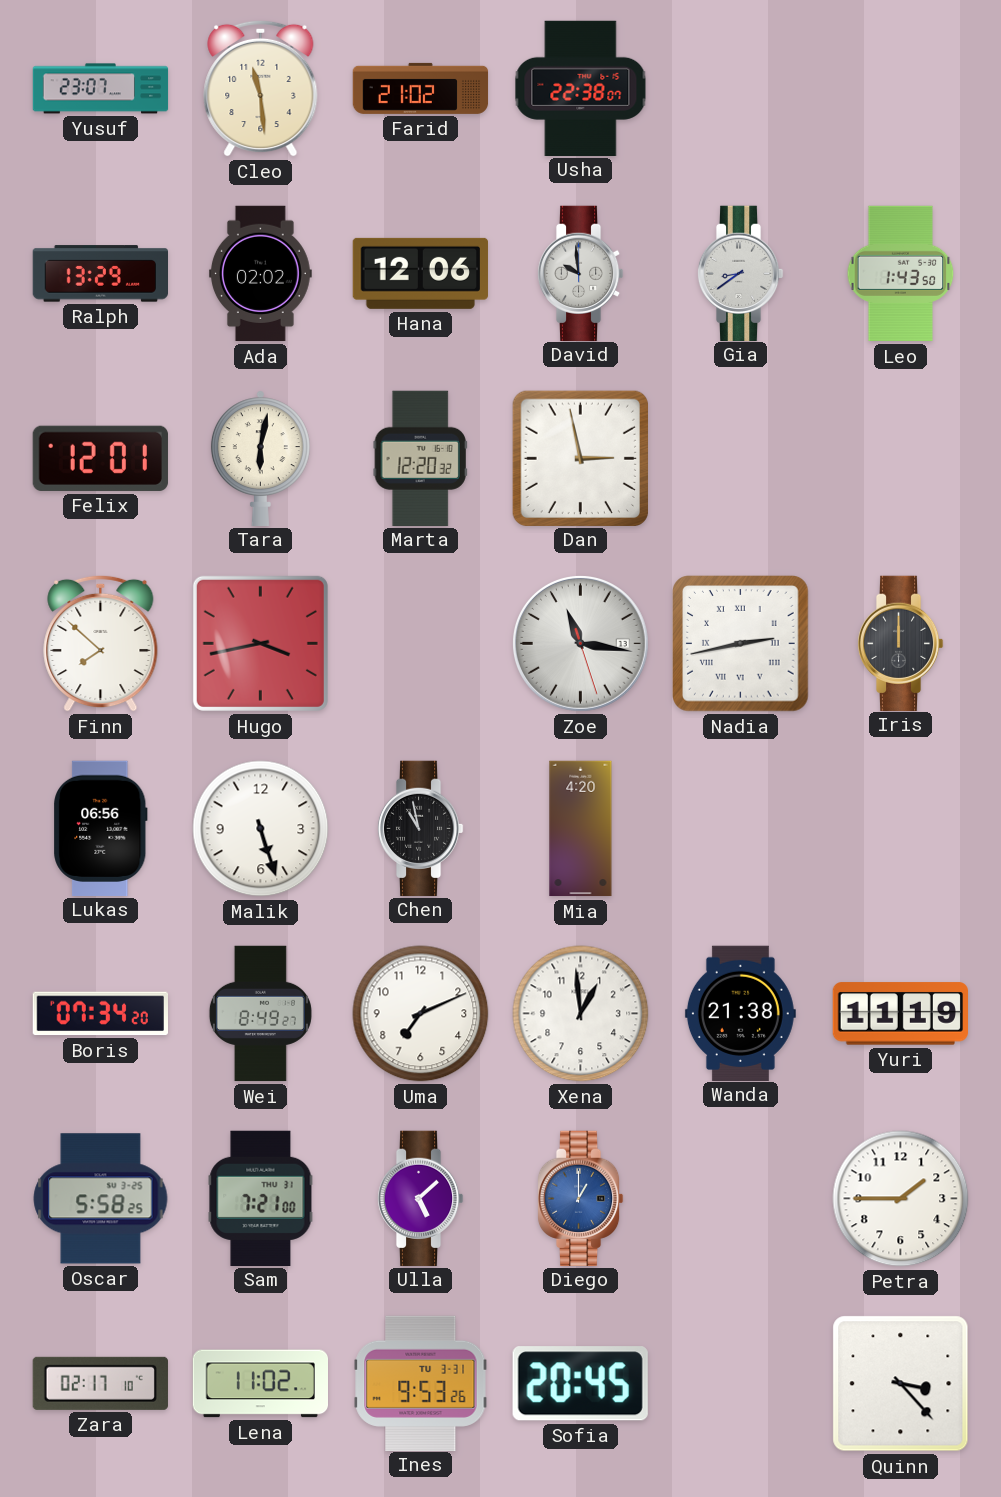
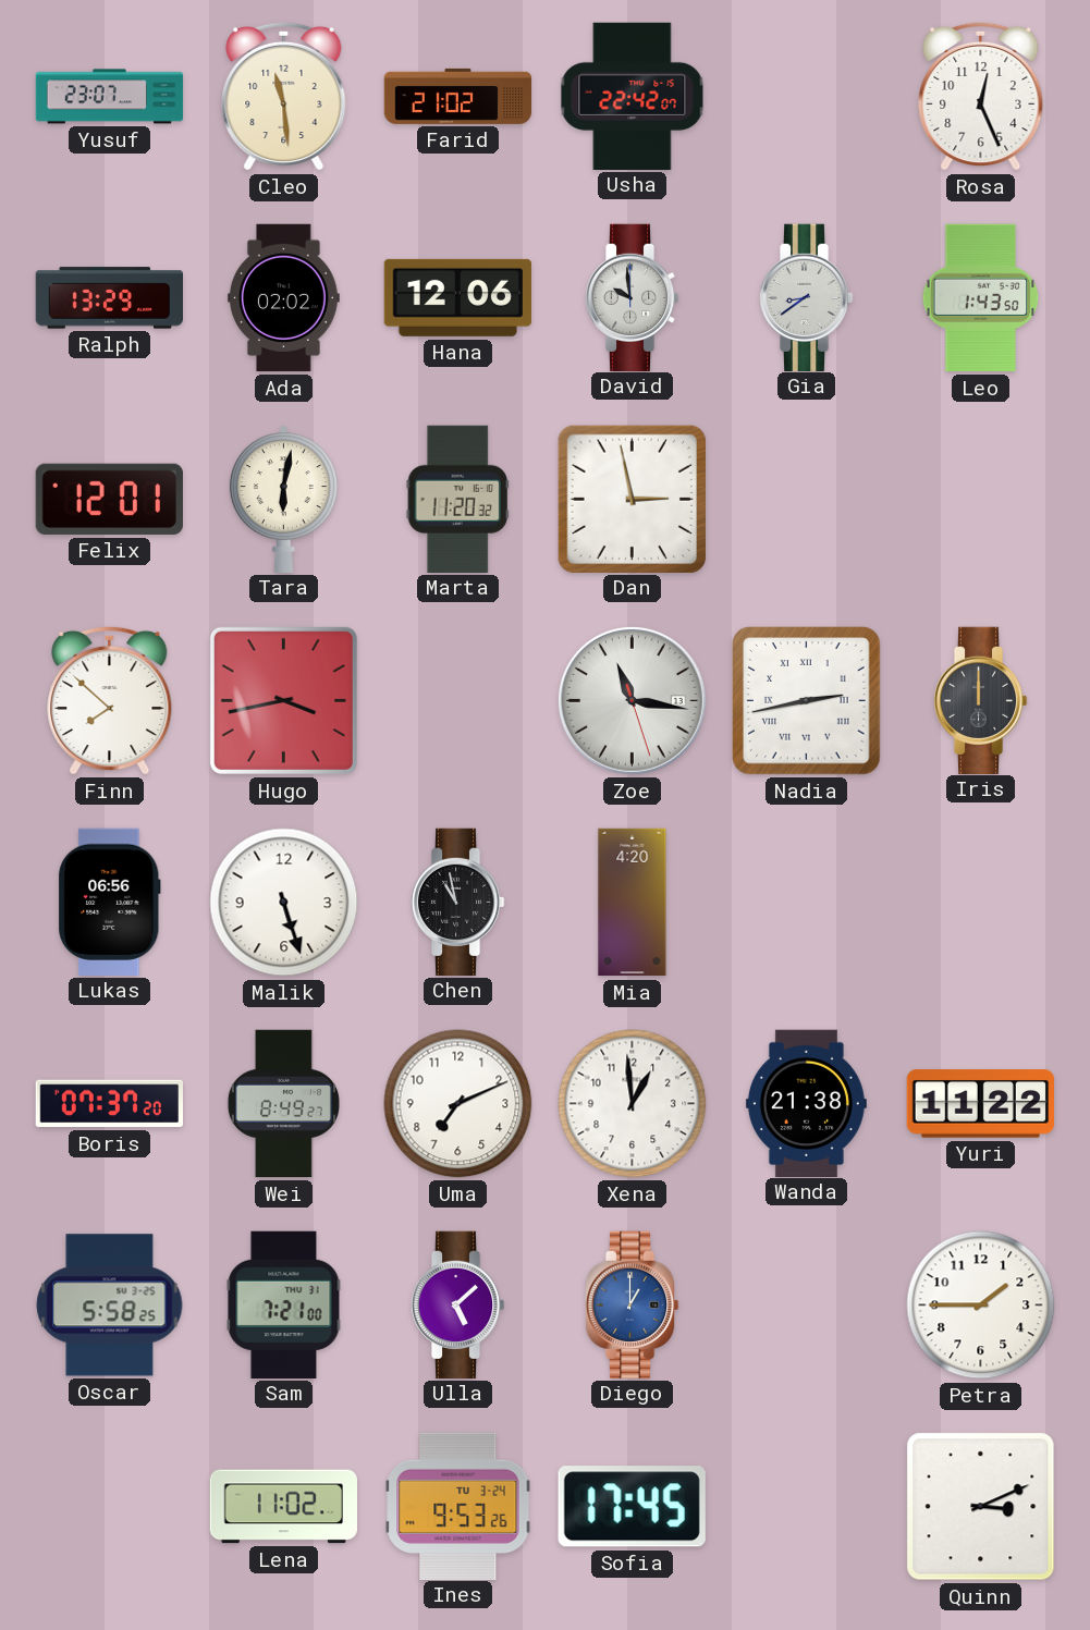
Usha: 22:38 -> 22:42
Rosa: none -> 12:26
Marta: 12:20 -> 11:20
Boris: 07:34 -> 07:37
Yuri: 11:19 -> 11:22
Zara: 02:17 -> none
Ines date: TU 3-31 -> TU 3-24
Sofia: 20:45 -> 17:45
Quinn: 3:23 -> 3:11
